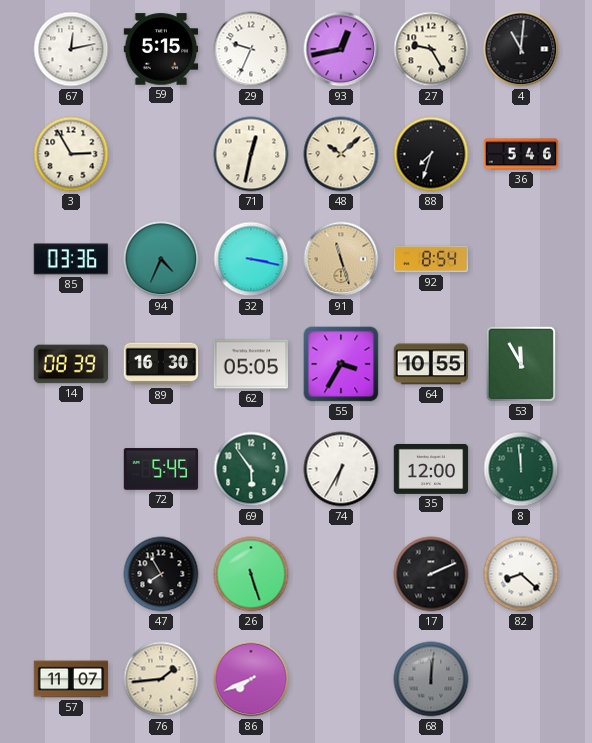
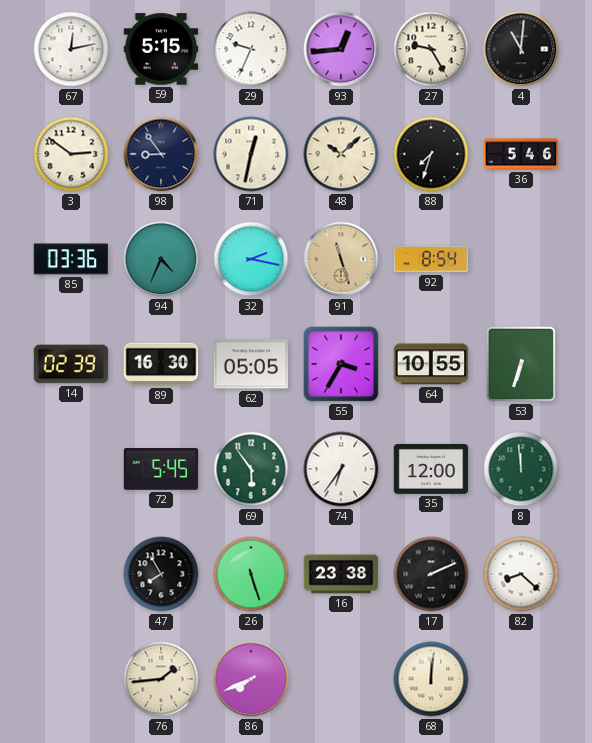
93: 12:43 -> 12:44
3: 2:55 -> 2:51
98: none -> 8:54
32: 3:17 -> 2:17
14: 08:39 -> 02:39
53: 11:55 -> 6:33
74: 6:35 -> 6:36
16: none -> 23:38
57: 11:07 -> none
68 dial: grey -> cream
